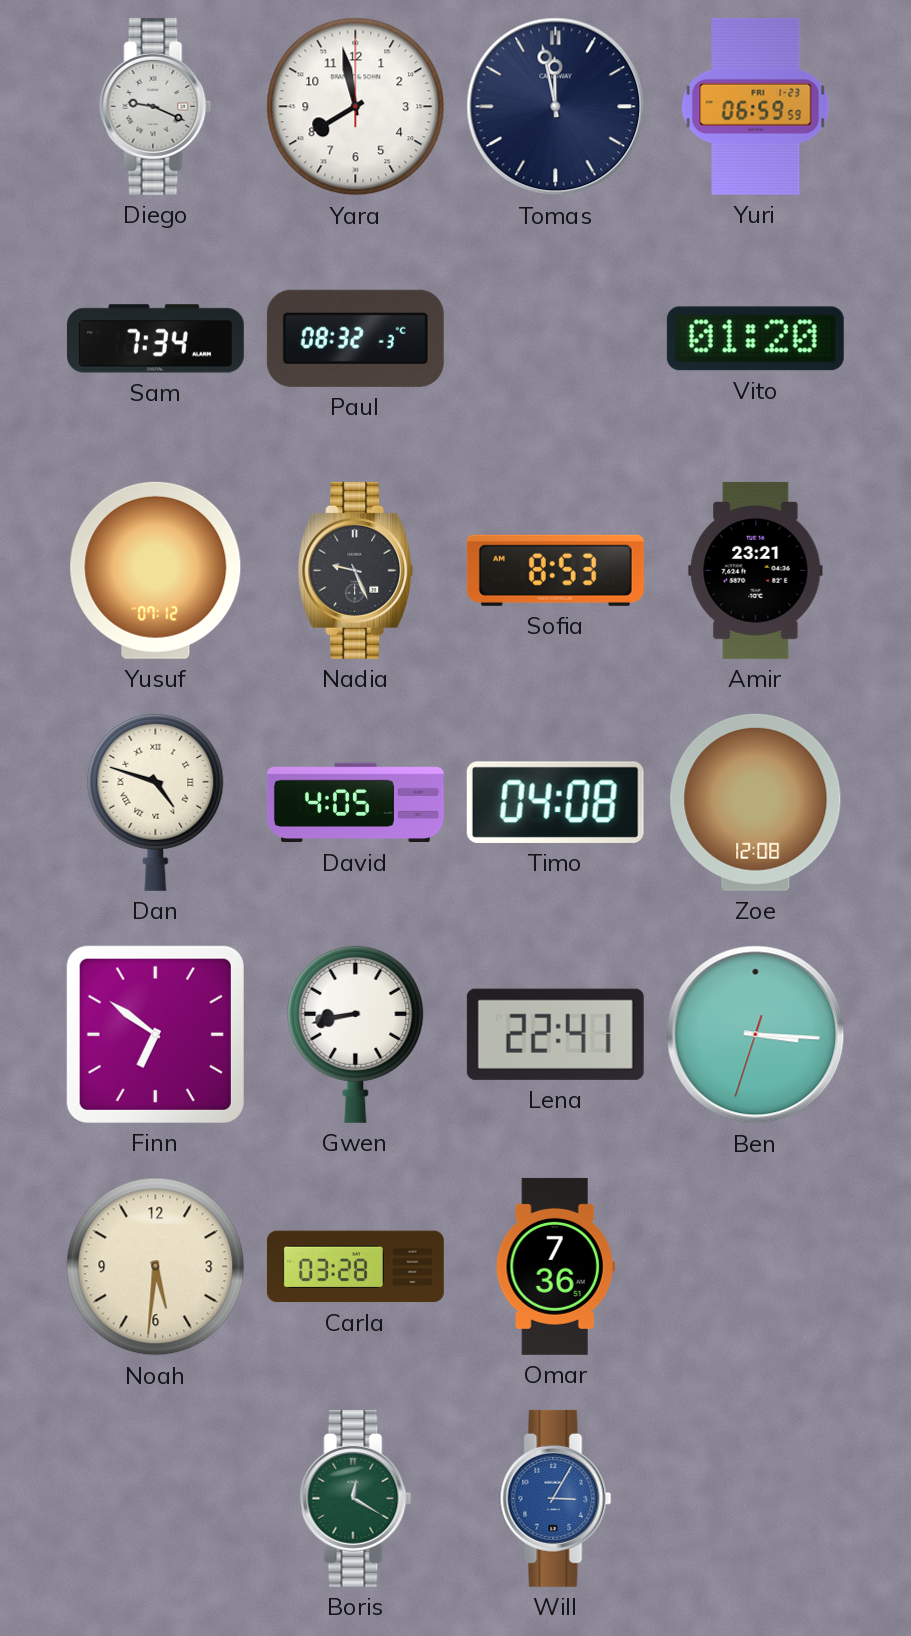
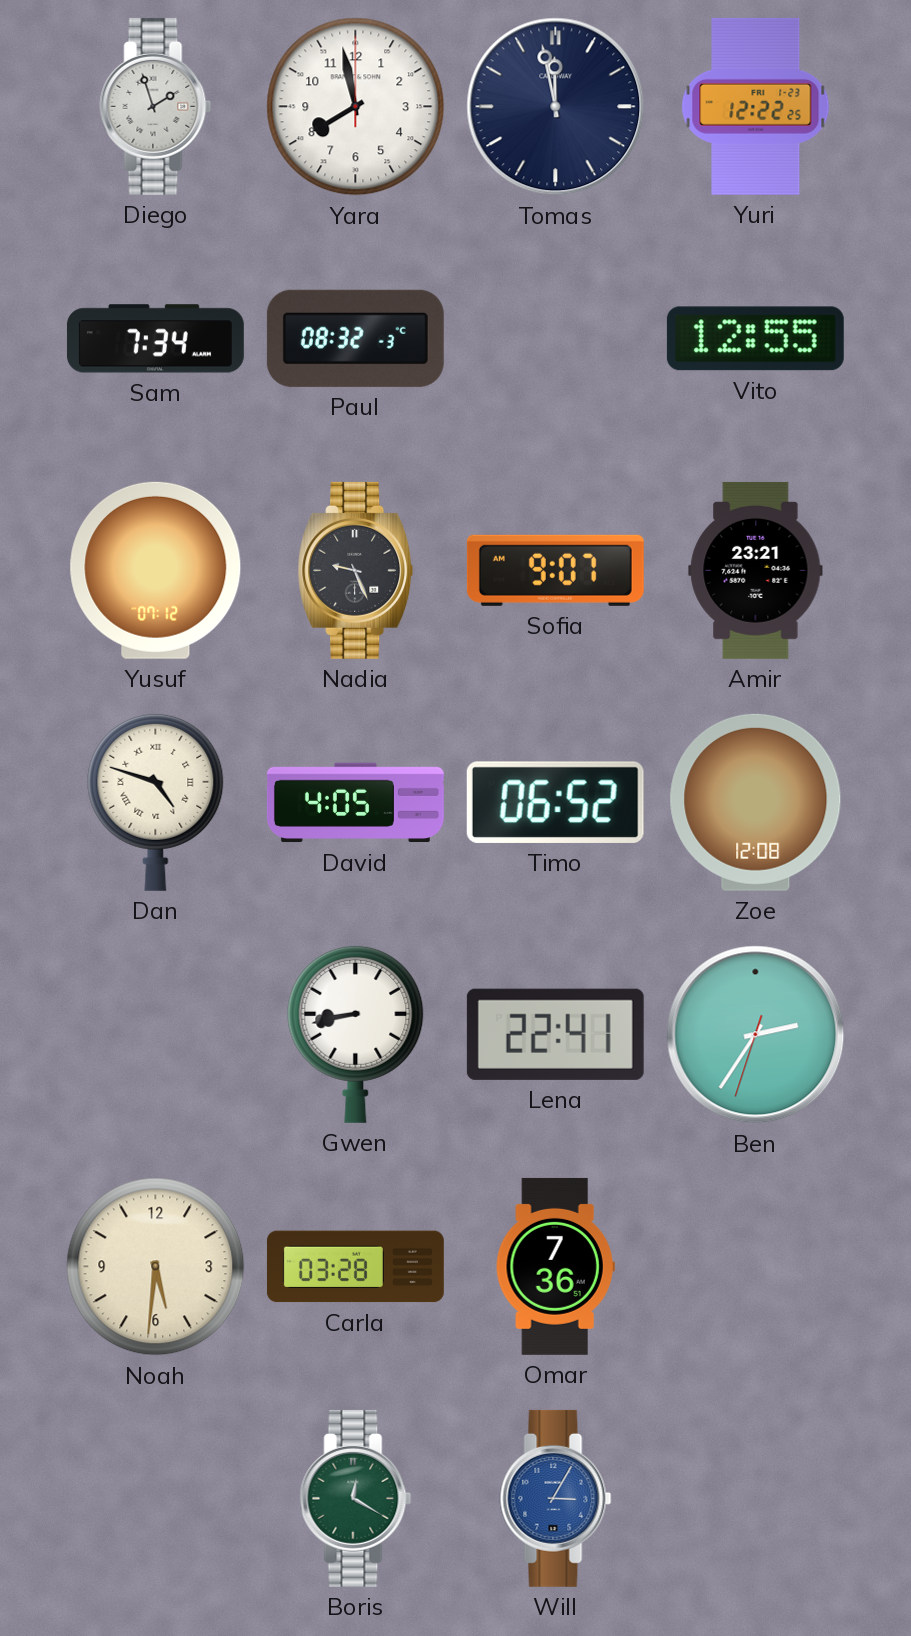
Diego: 9:19 -> 1:57
Yuri: 06:59 -> 12:22
Vito: 01:20 -> 12:55
Sofia: 8:53 -> 9:07
Timo: 04:08 -> 06:52
Finn: 6:51 -> none
Ben: 3:15 -> 2:35
